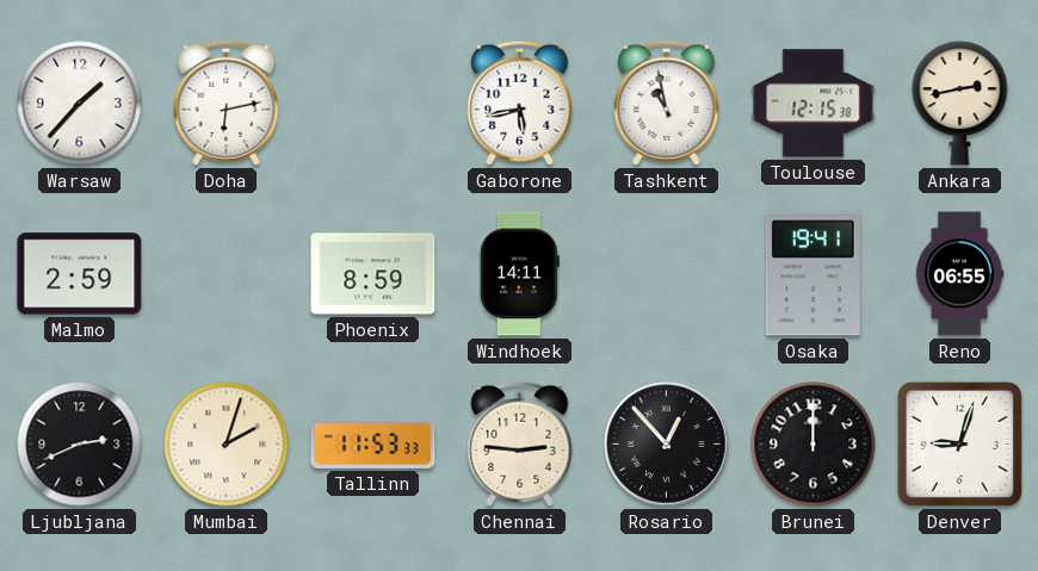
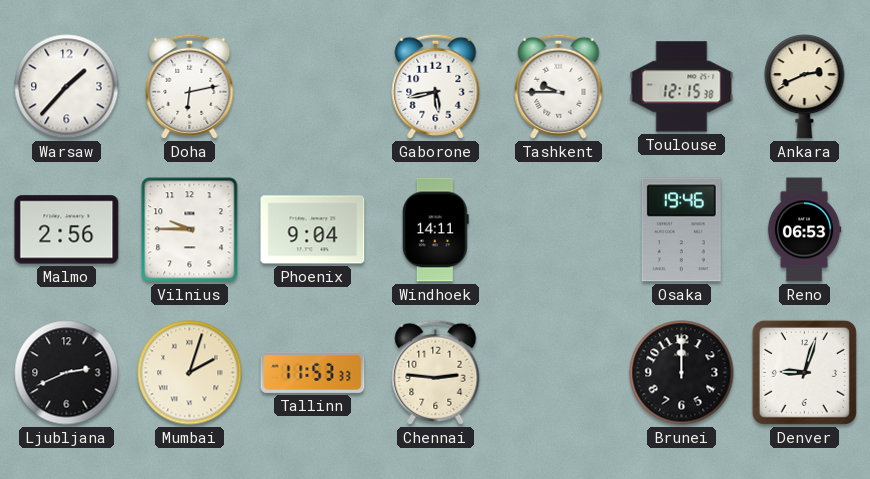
Tashkent: 10:58 -> 9:45
Ankara: 2:43 -> 2:41
Malmo: 2:59 -> 2:56
Vilnius: none -> 9:45
Phoenix: 8:59 -> 9:04
Osaka: 19:41 -> 19:46
Reno: 06:55 -> 06:53
Rosario: 12:53 -> none
